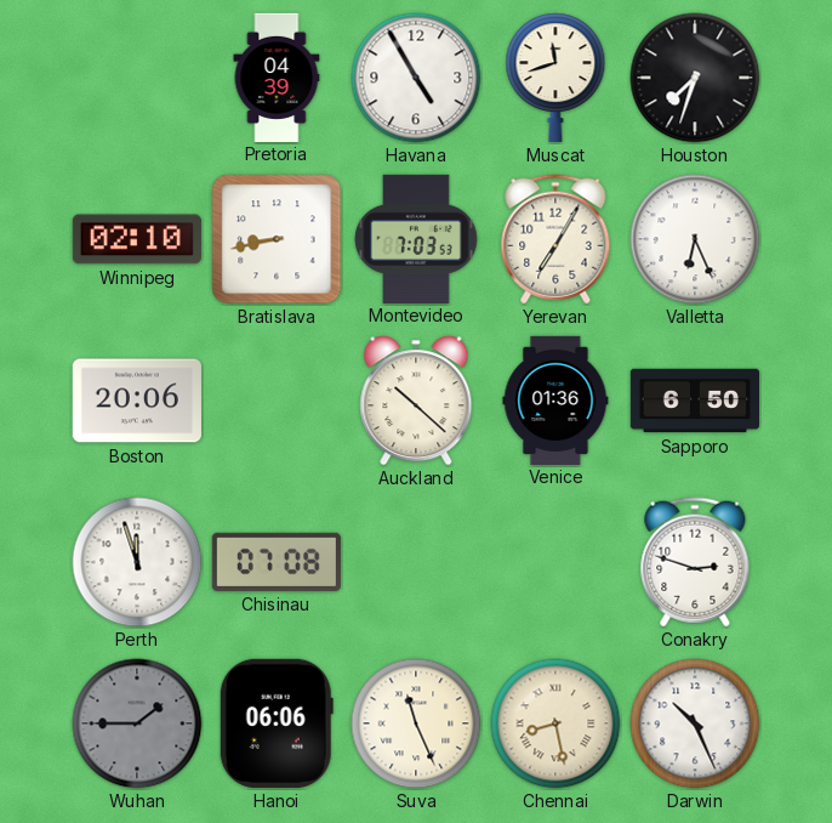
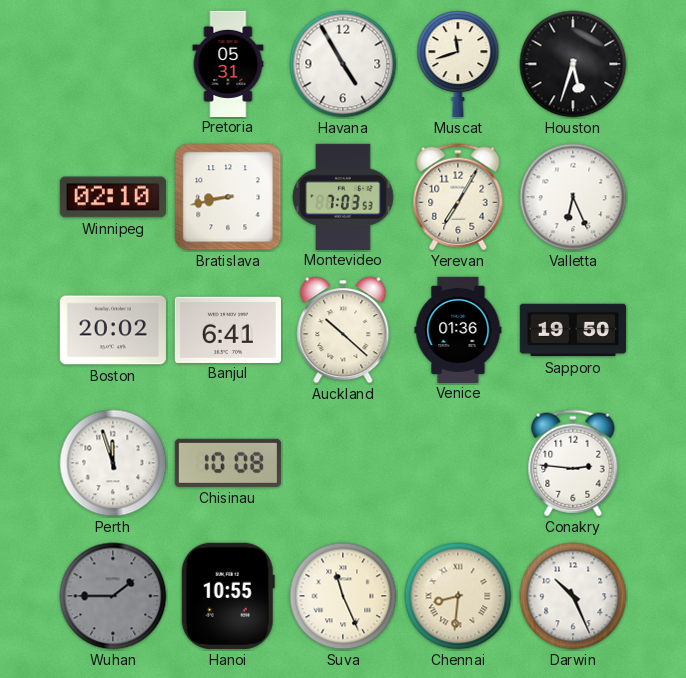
Pretoria: 04:39 -> 05:31
Houston: 7:33 -> 5:33
Boston: 20:06 -> 20:02
Banjul: none -> 6:41
Sapporo: 6:50 -> 19:50
Chisinau: 07:08 -> 10:08
Conakry: 2:48 -> 2:46
Hanoi: 06:06 -> 10:55
Chennai: 8:28 -> 8:31
